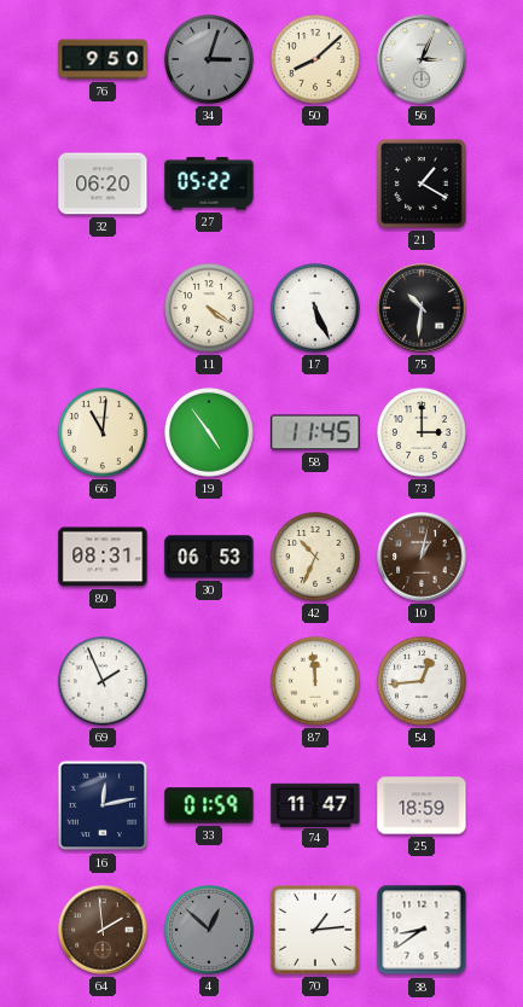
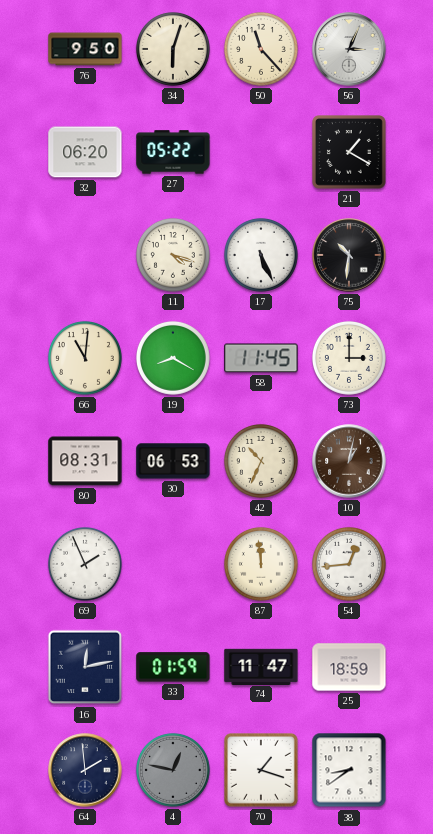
34: 3:03 -> 6:03
34 dial: grey -> cream
50: 8:08 -> 11:23
11: 4:21 -> 4:18
19: 4:54 -> 8:20
64 dial: brown -> navy
4: 12:52 -> 12:47
70: 1:14 -> 1:18
